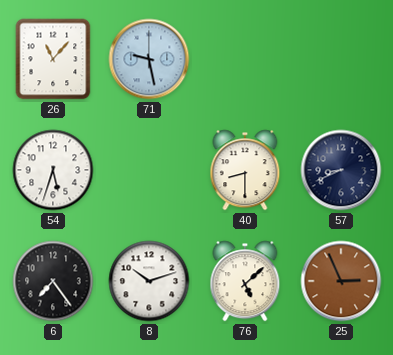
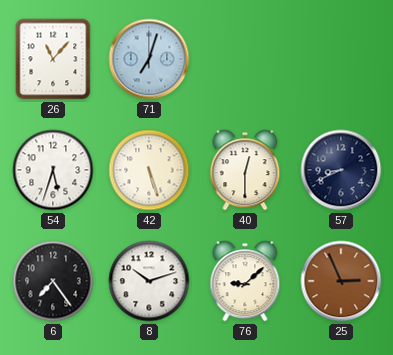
71: 9:28 -> 7:03
42: none -> 5:27
40: 8:30 -> 12:30
76: 5:08 -> 9:08
